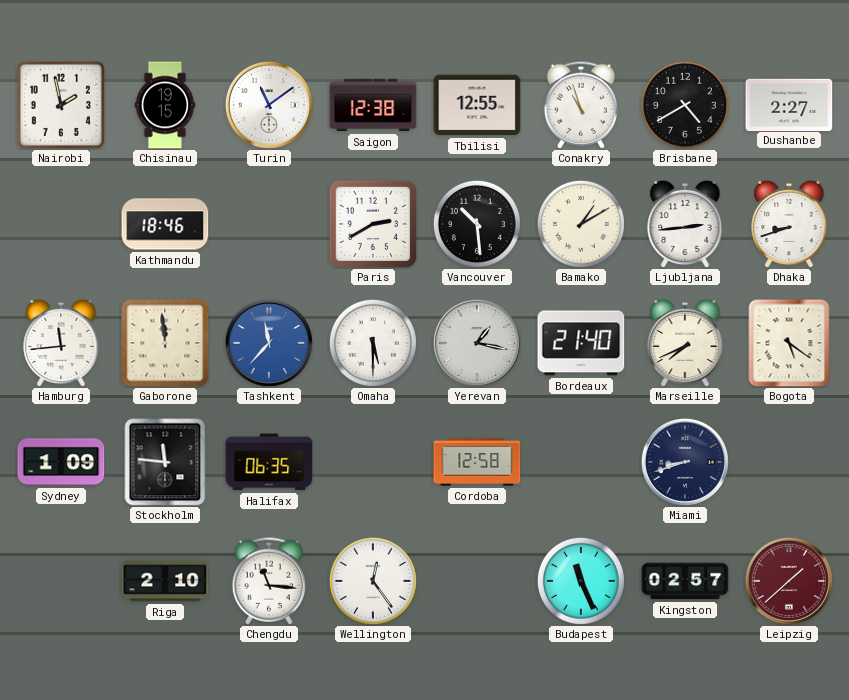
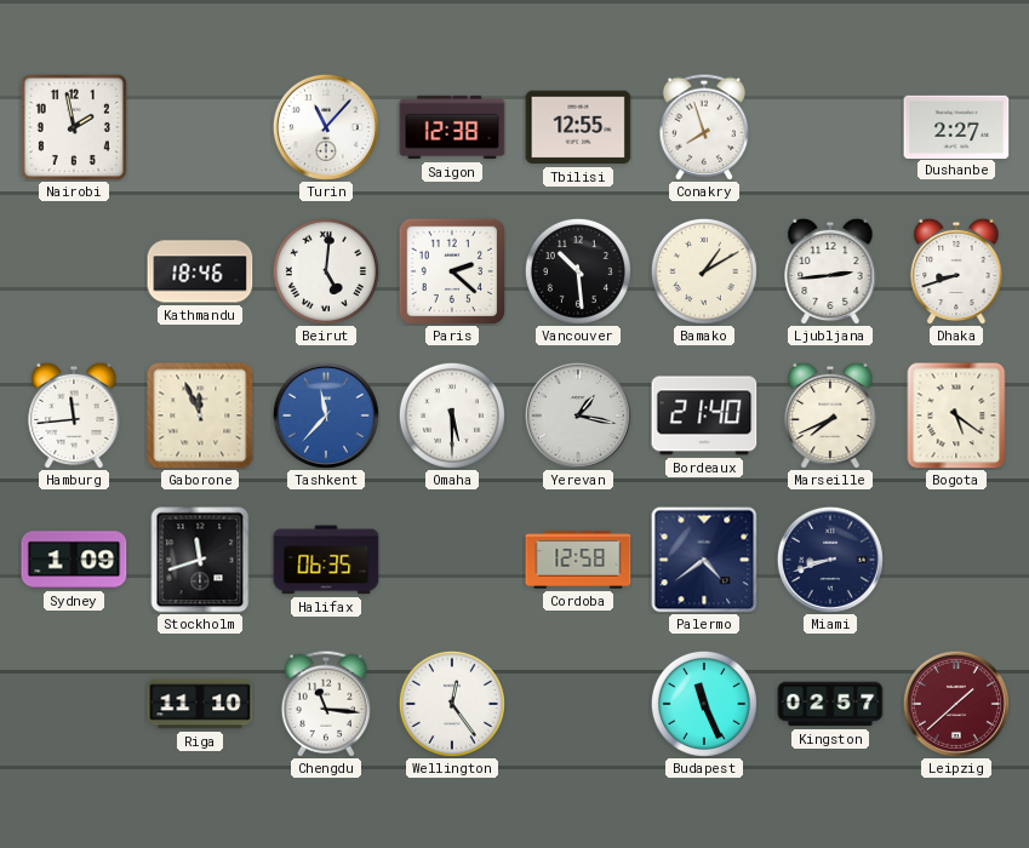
Chisinau: 19:15 -> none
Turin: 11:09 -> 11:07
Conakry: 10:57 -> 7:57
Brisbane: 4:40 -> none
Beirut: none -> 5:01
Paris: 2:40 -> 2:22
Gaborone: 11:59 -> 11:56
Stockholm: 11:46 -> 11:42
Palermo: none -> 4:39
Riga: 2:10 -> 11:10
